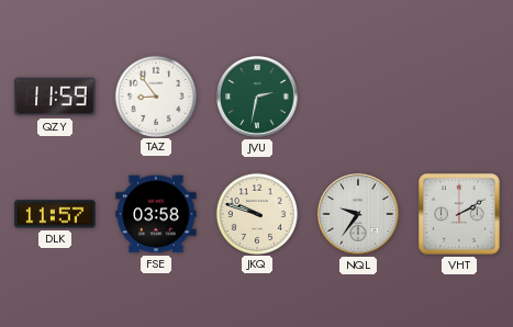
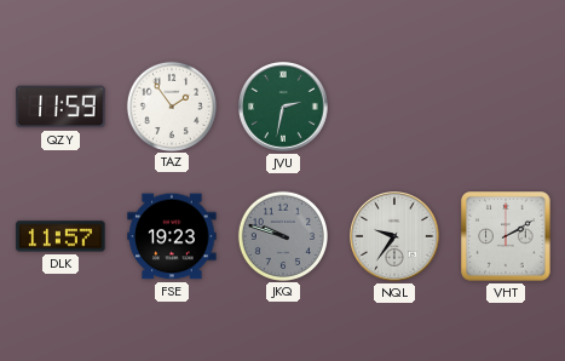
TAZ: 8:54 -> 1:54
FSE: 03:58 -> 19:23
JKQ dial: cream -> grey
